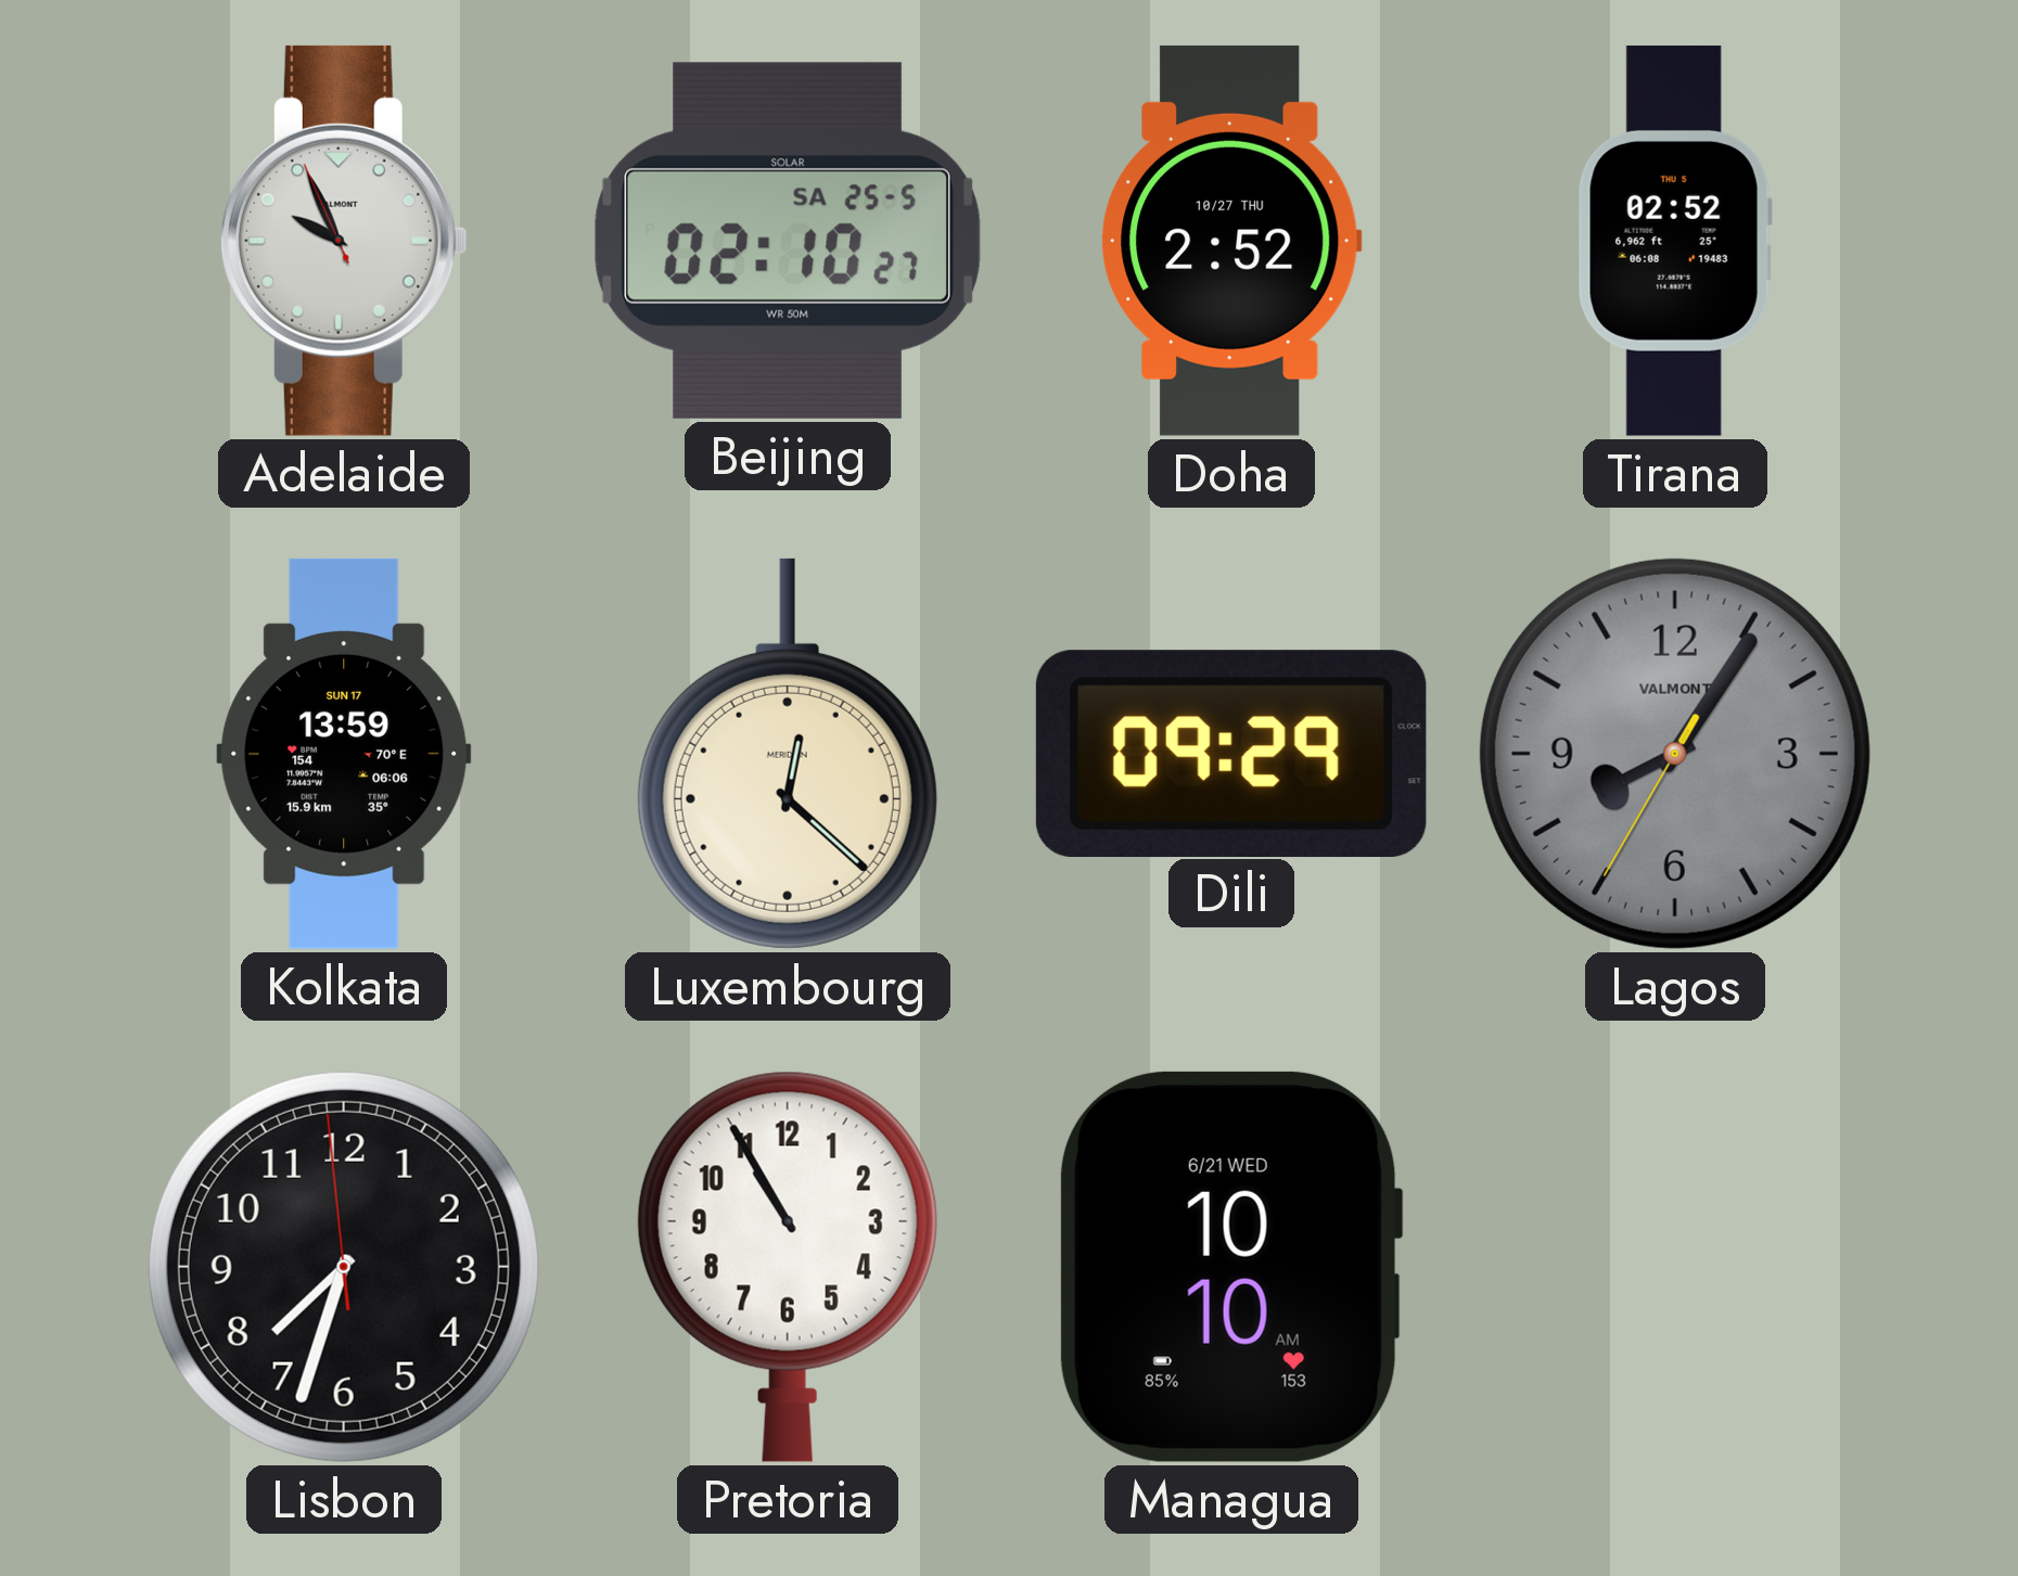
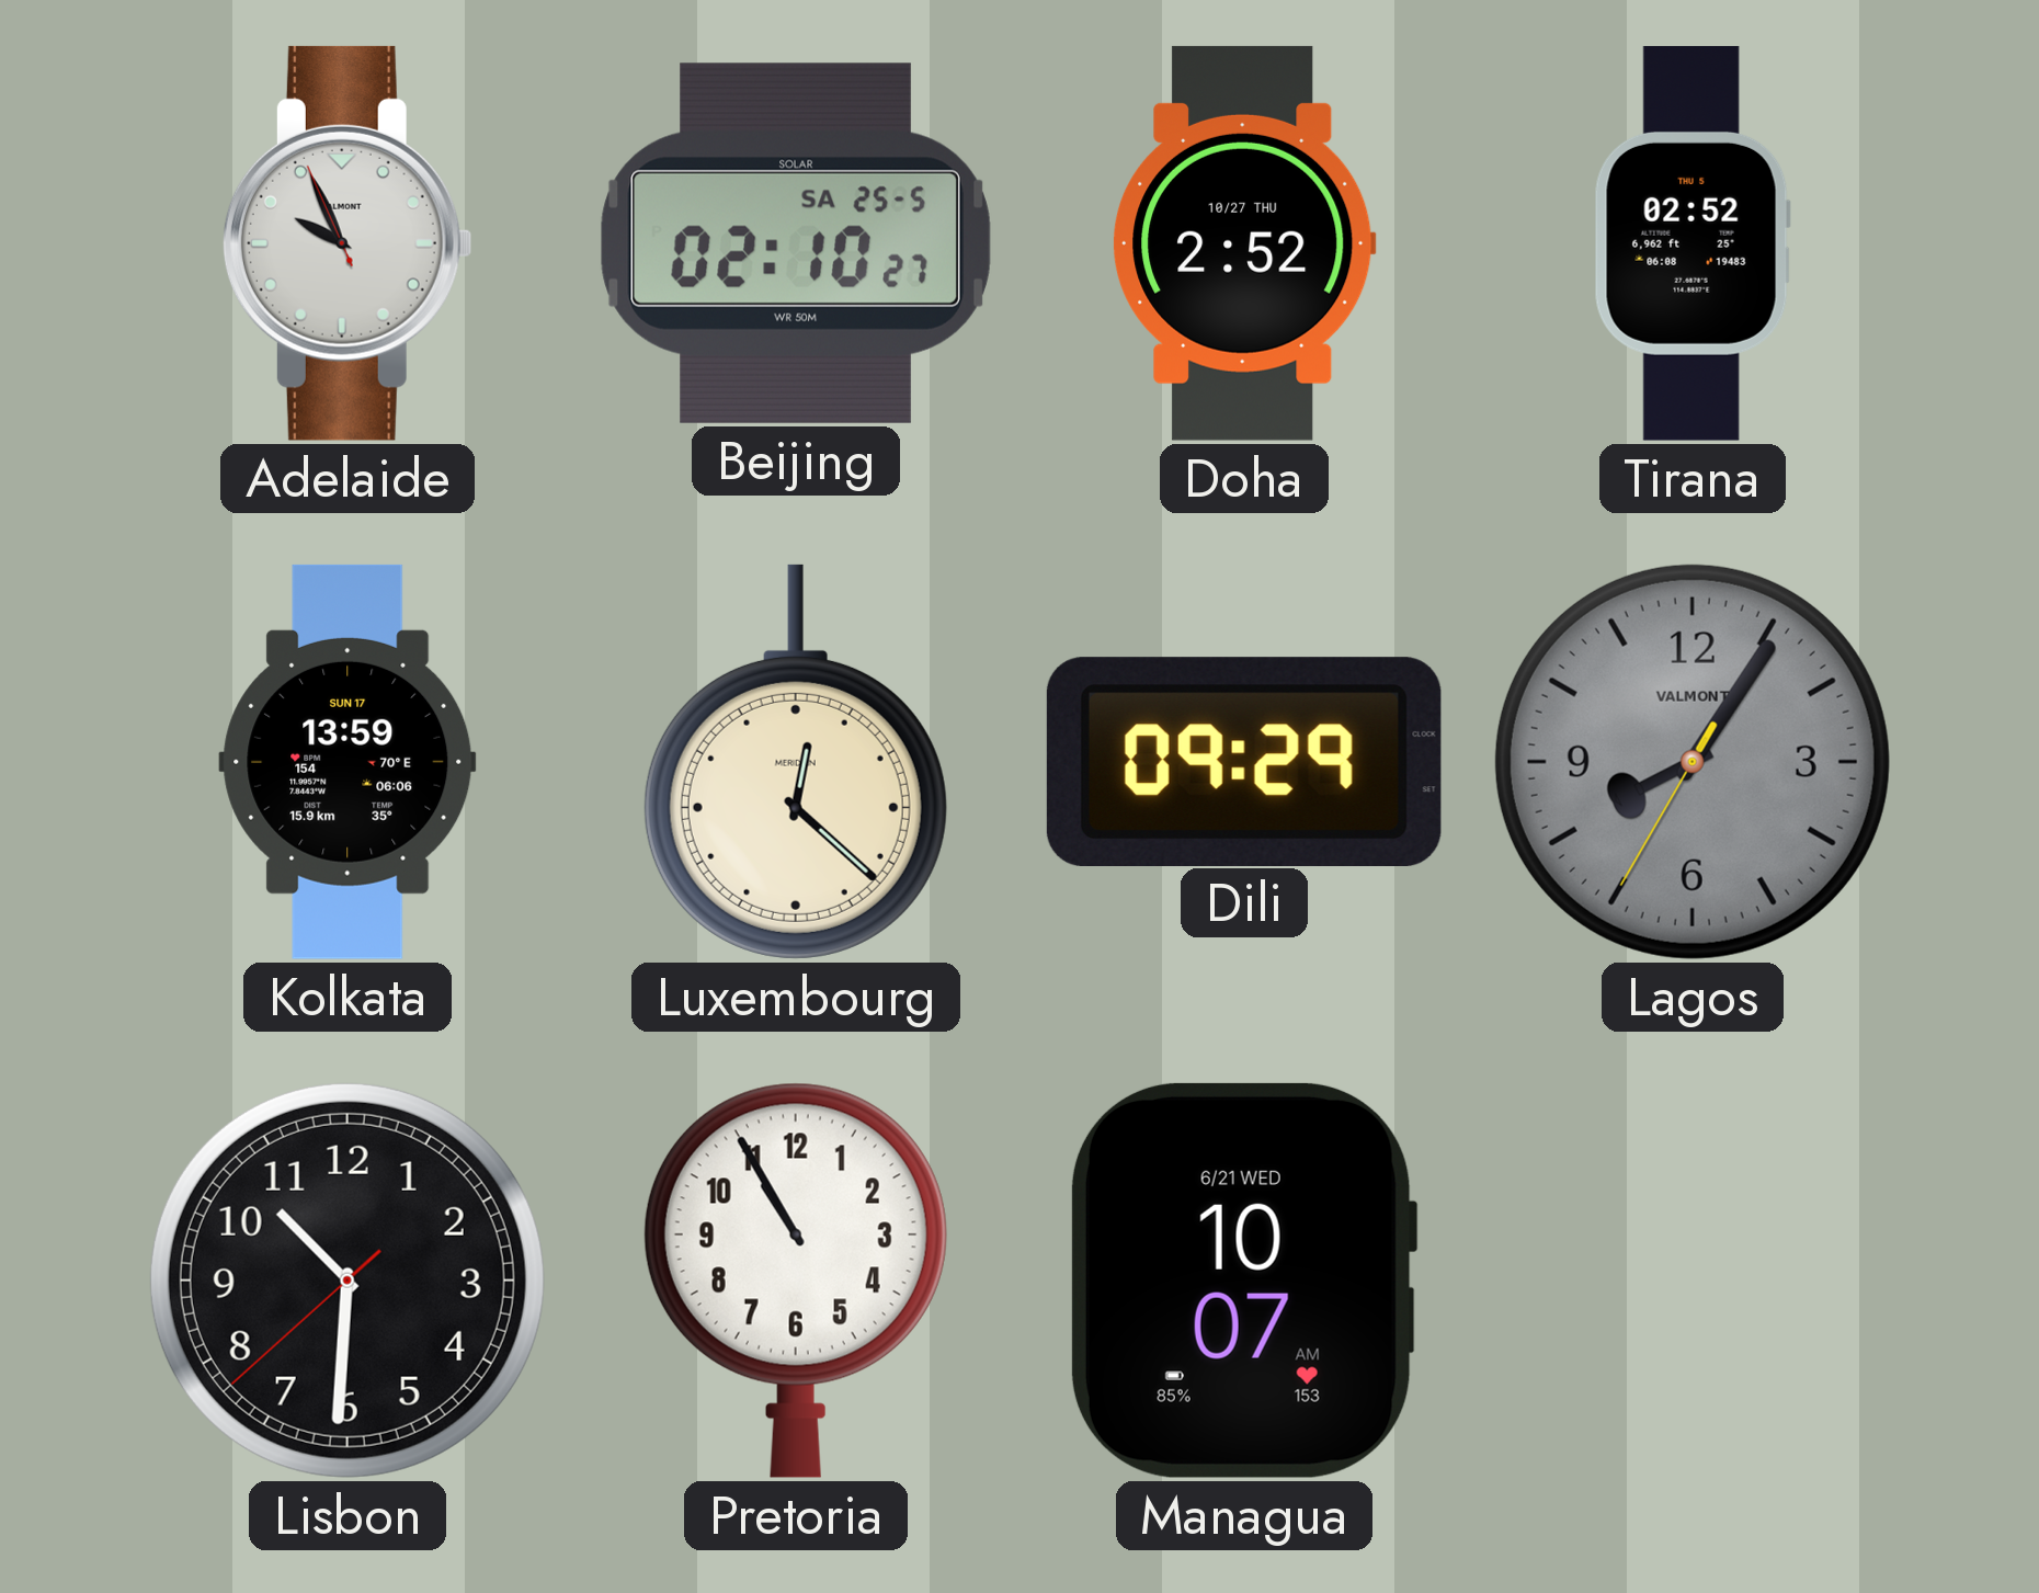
Lisbon: 7:32 -> 10:30
Managua: 10:10 -> 10:07
